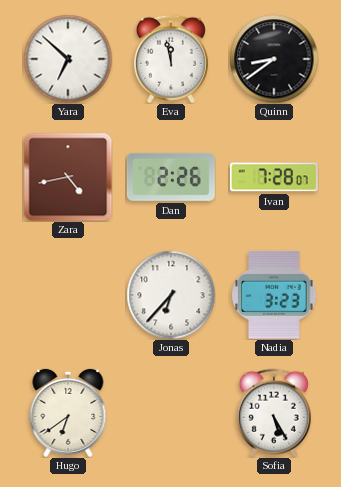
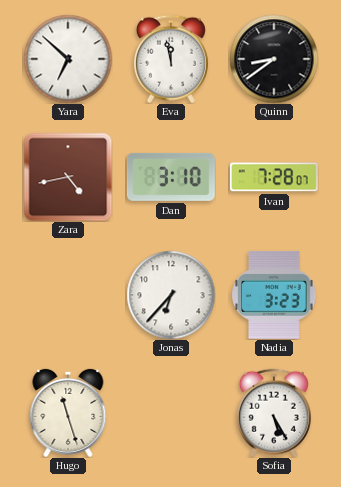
Dan: 2:26 -> 3:10
Hugo: 6:39 -> 11:27
